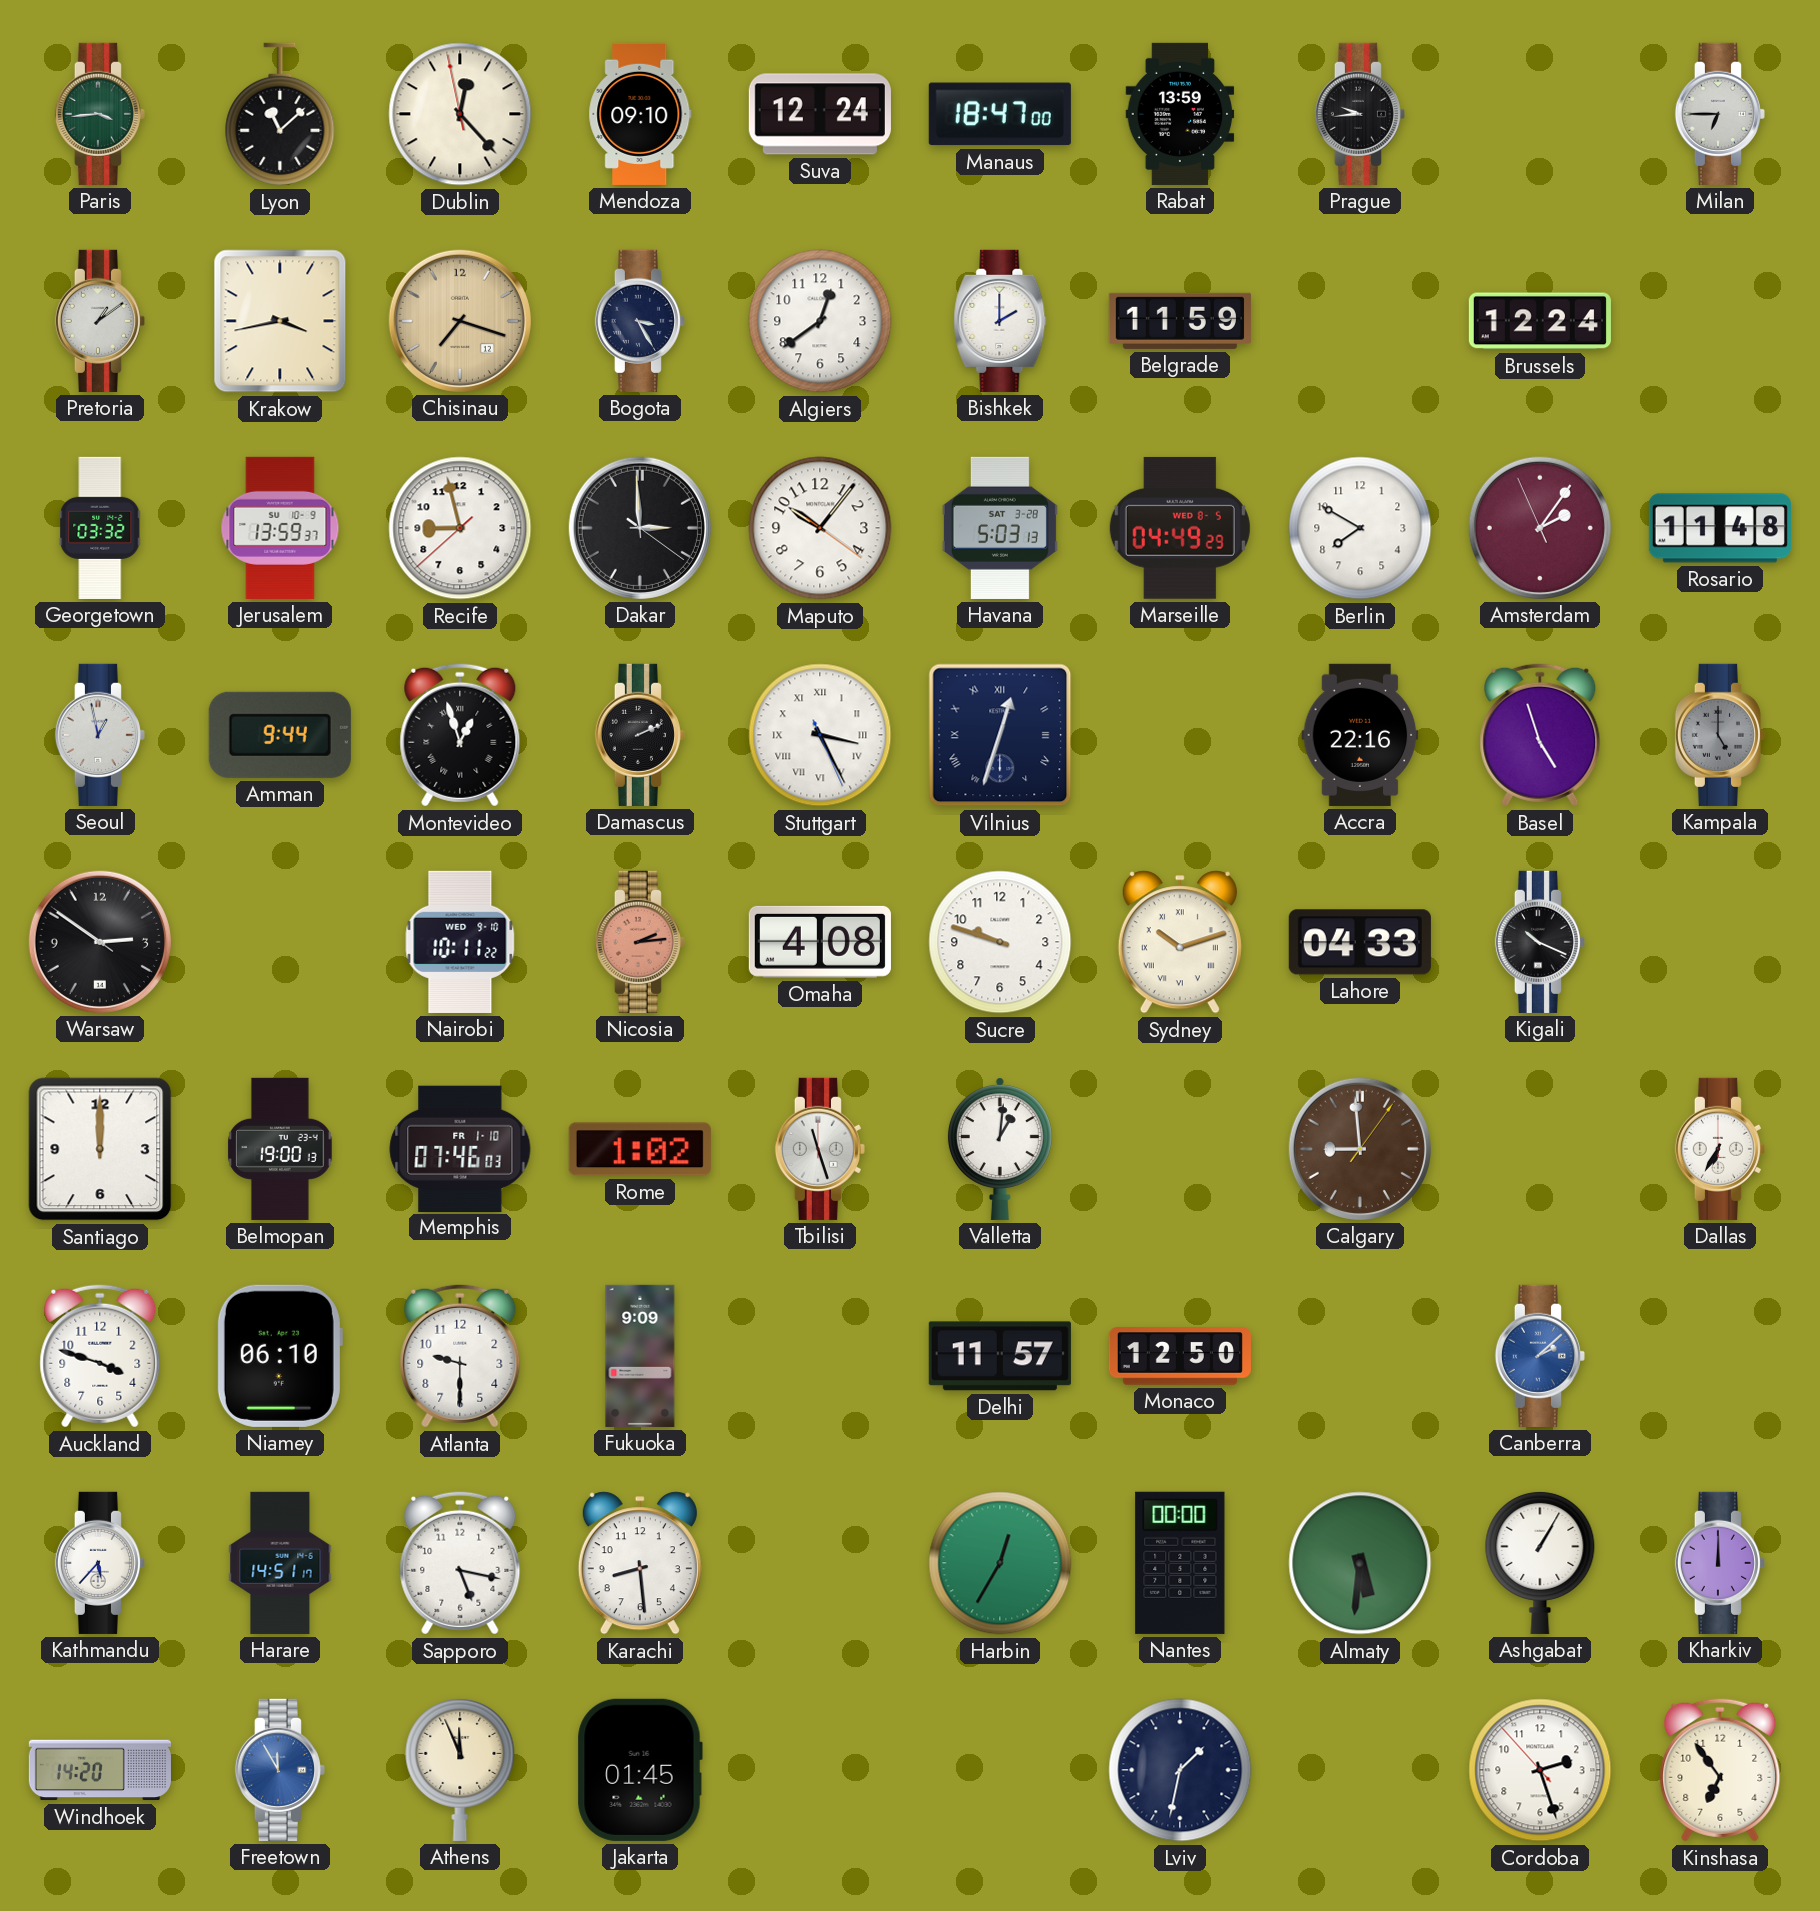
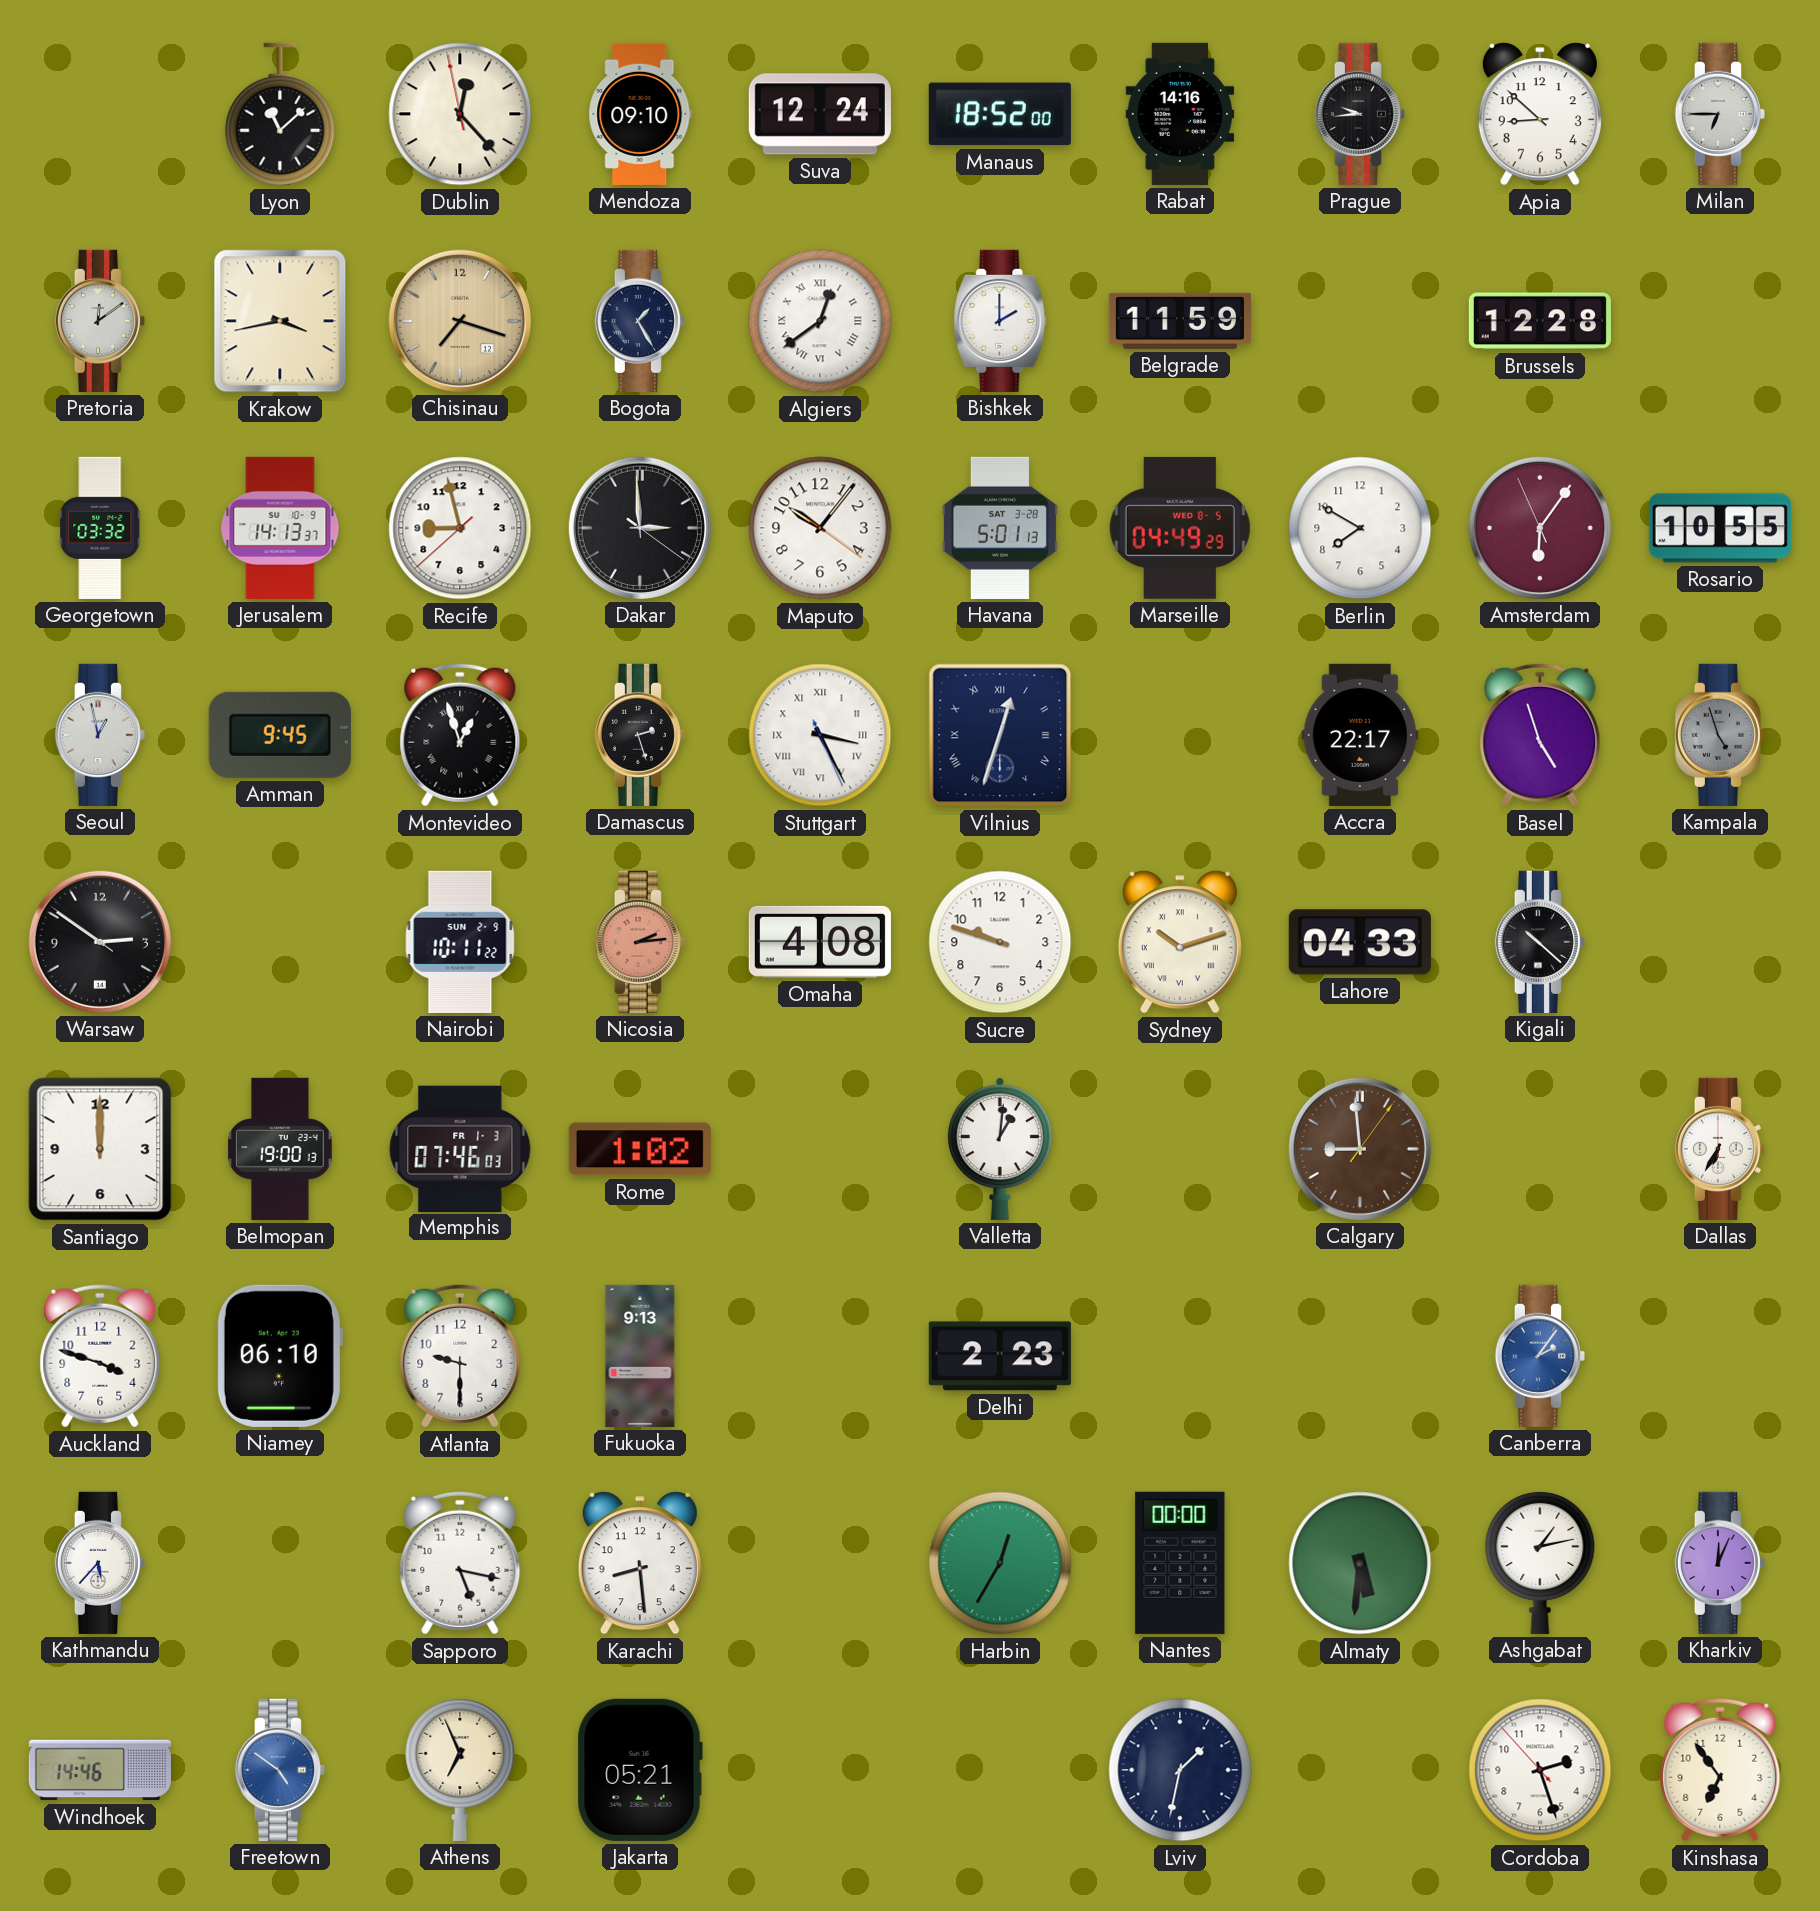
Paris: 3:44 -> none
Manaus: 18:47 -> 18:52
Rabat: 13:59 -> 14:16
Apia: none -> 8:52
Pretoria: 1:09 -> 12:09
Bogota: 3:25 -> 1:25
Algiers numerals: Arabic -> Roman
Brussels: 12:24 -> 12:28
Jerusalem: 13:59 -> 14:13
Havana: 5:03 -> 5:01
Amsterdam: 2:05 -> 6:05
Rosario: 11:48 -> 10:55
Amman: 9:44 -> 9:45
Damascus: 2:11 -> 2:27
Accra: 22:16 -> 22:17
Kampala: 5:00 -> 4:57
Nairobi date: WED 9-10 -> SUN 2-9
Kigali: 10:19 -> 10:22
Memphis date: FR 1-10 -> FR 1-3
Tbilisi: 11:27 -> none
Fukuoka: 9:09 -> 9:13
Delhi: 11:57 -> 2:23
Monaco: 12:50 -> none
Canberra: 2:08 -> 2:06
Harare: 14:51 -> none
Ashgabat: 1:05 -> 1:13
Kharkiv: 12:00 -> 12:04
Windhoek: 14:20 -> 14:46
Freetown: 11:55 -> 4:51
Athens: 11:56 -> 6:56
Jakarta: 01:45 -> 05:21
